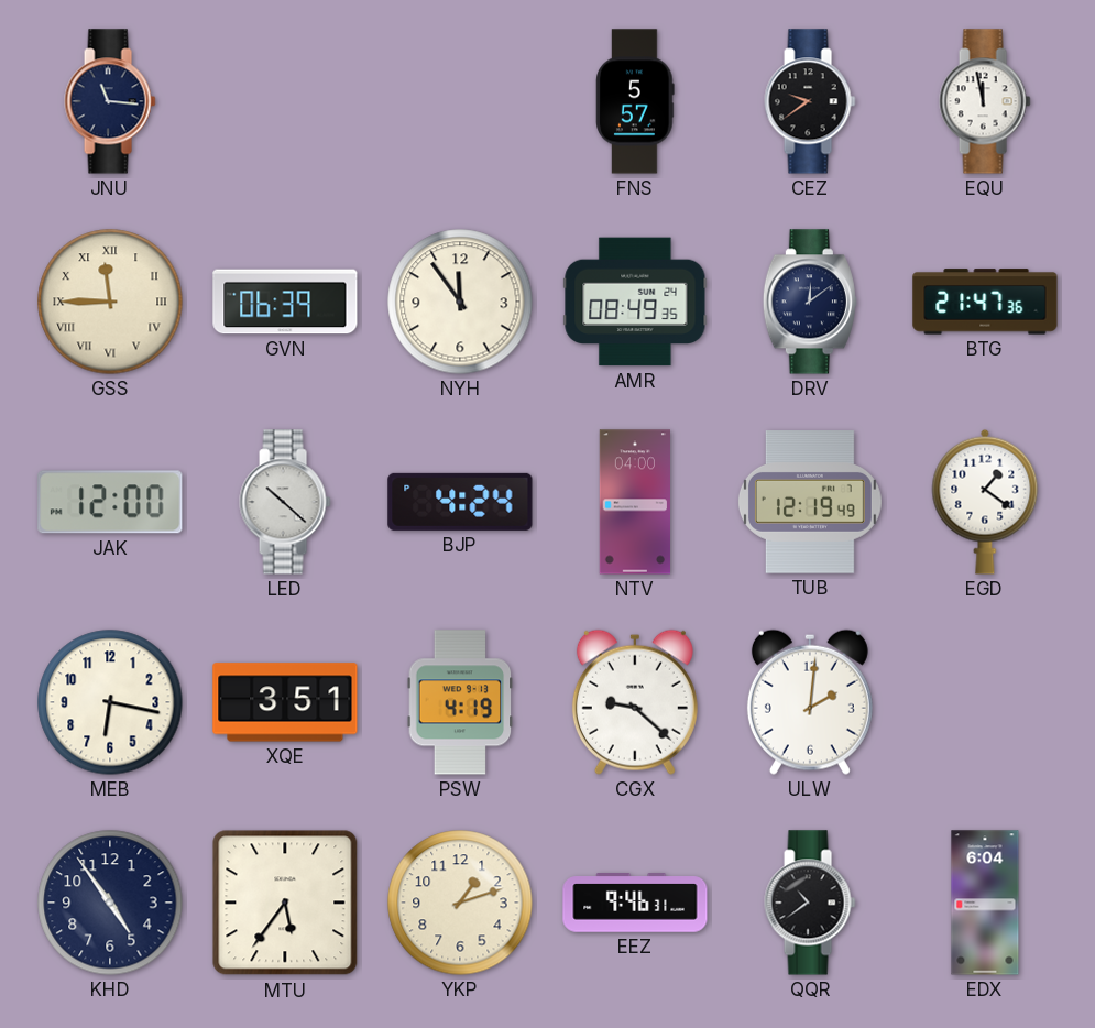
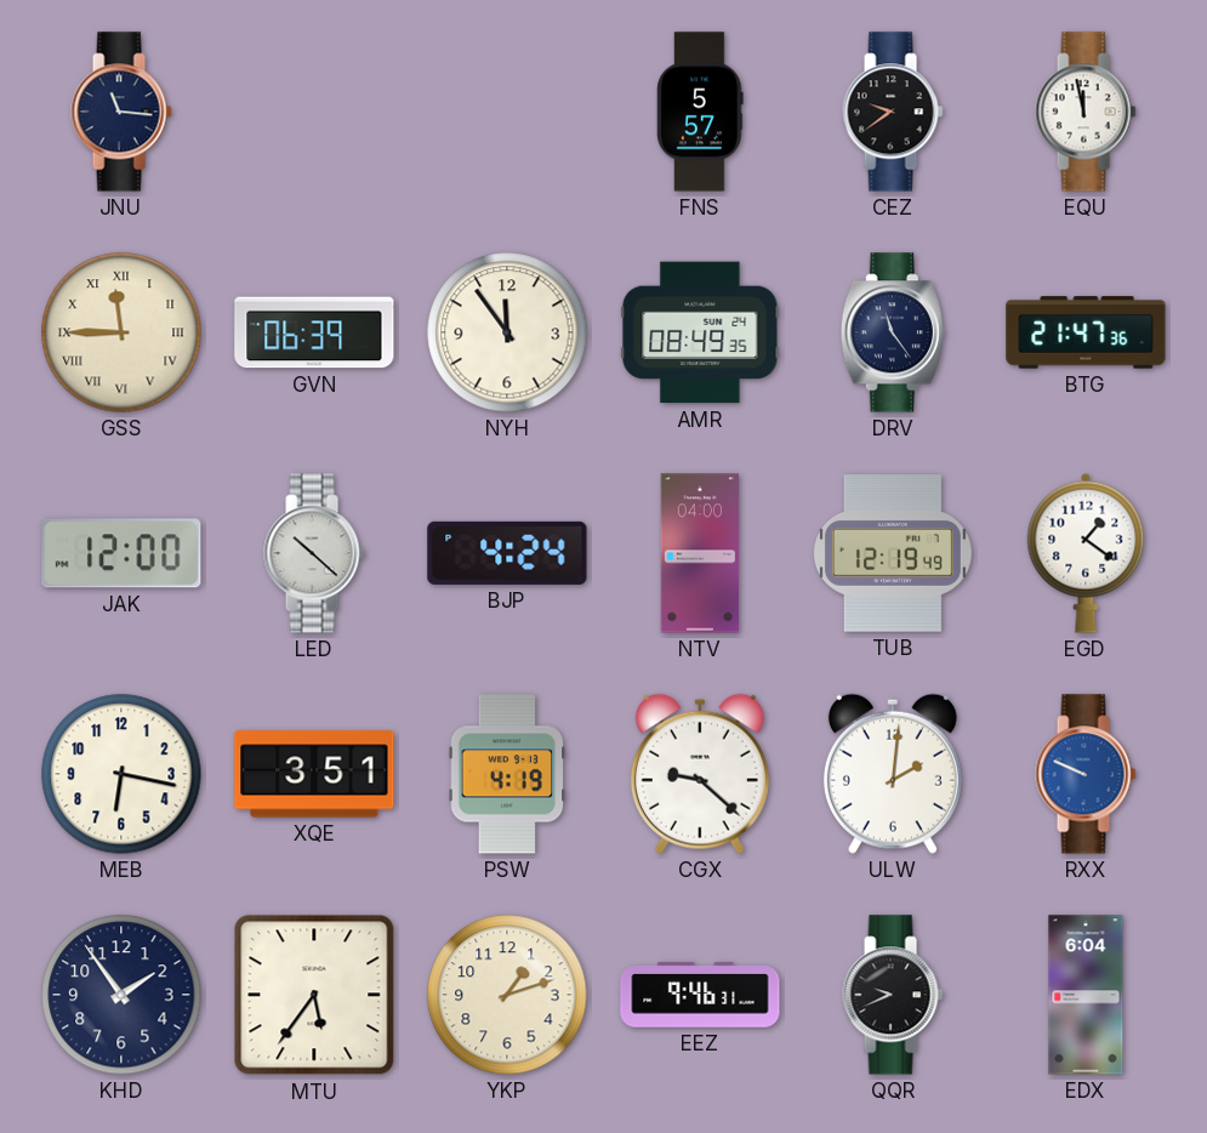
DRV: 12:09 -> 11:24
RXX: none -> 9:49
KHD: 4:54 -> 1:54
QQR: 10:39 -> 9:41
